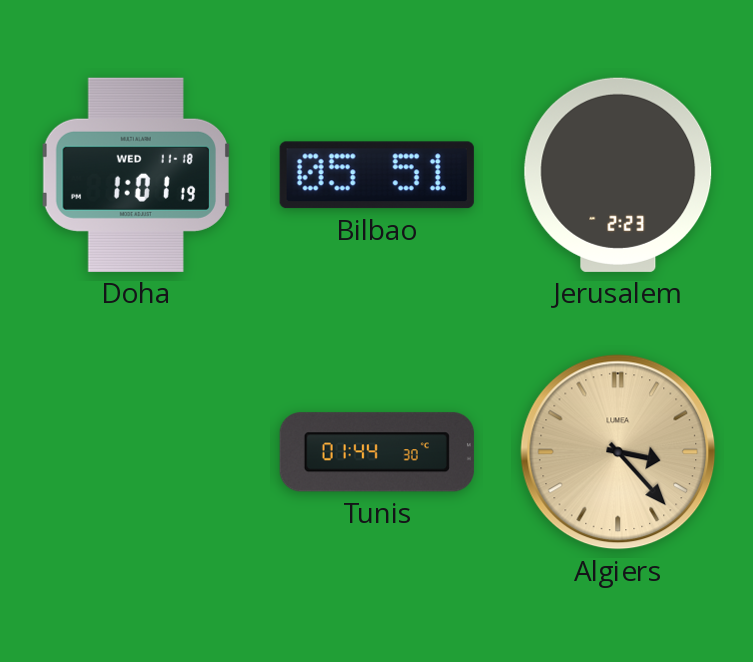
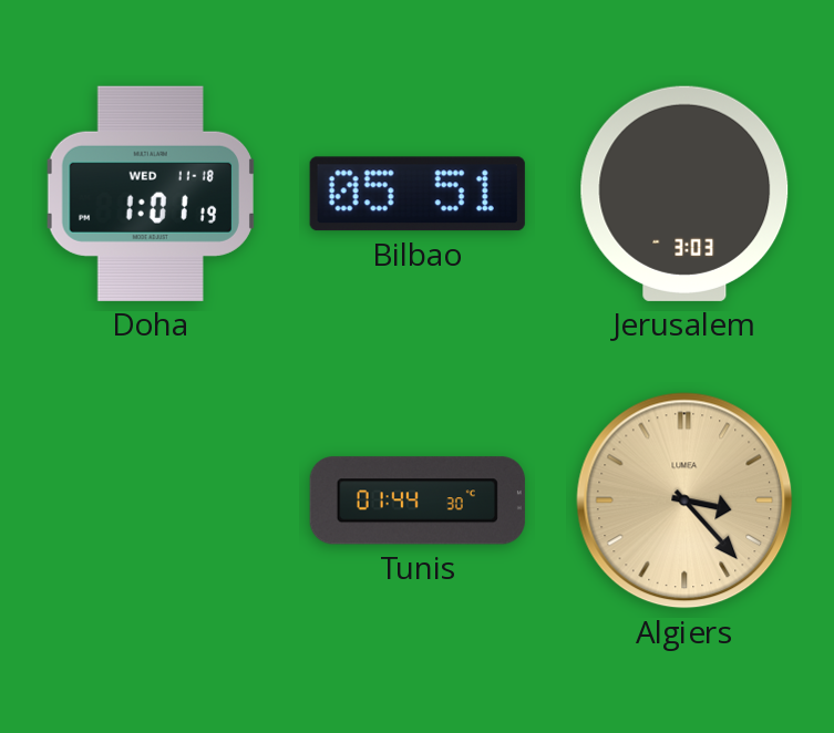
Jerusalem: 2:23 -> 3:03
